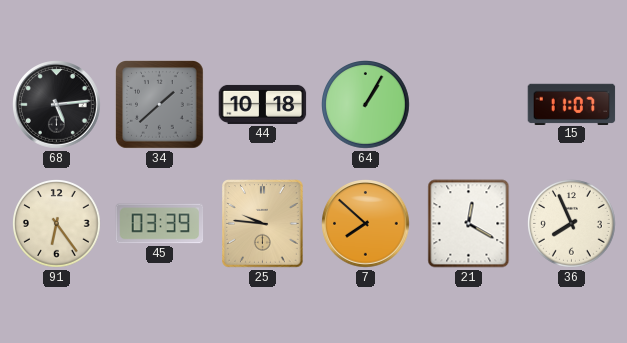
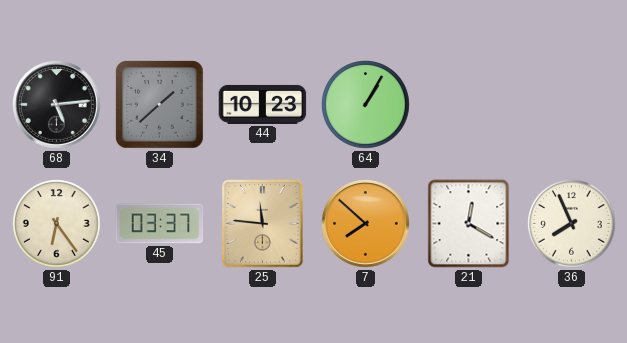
44: 10:18 -> 10:23
15: 11:07 -> none
45: 03:39 -> 03:37
25: 9:46 -> 11:46
